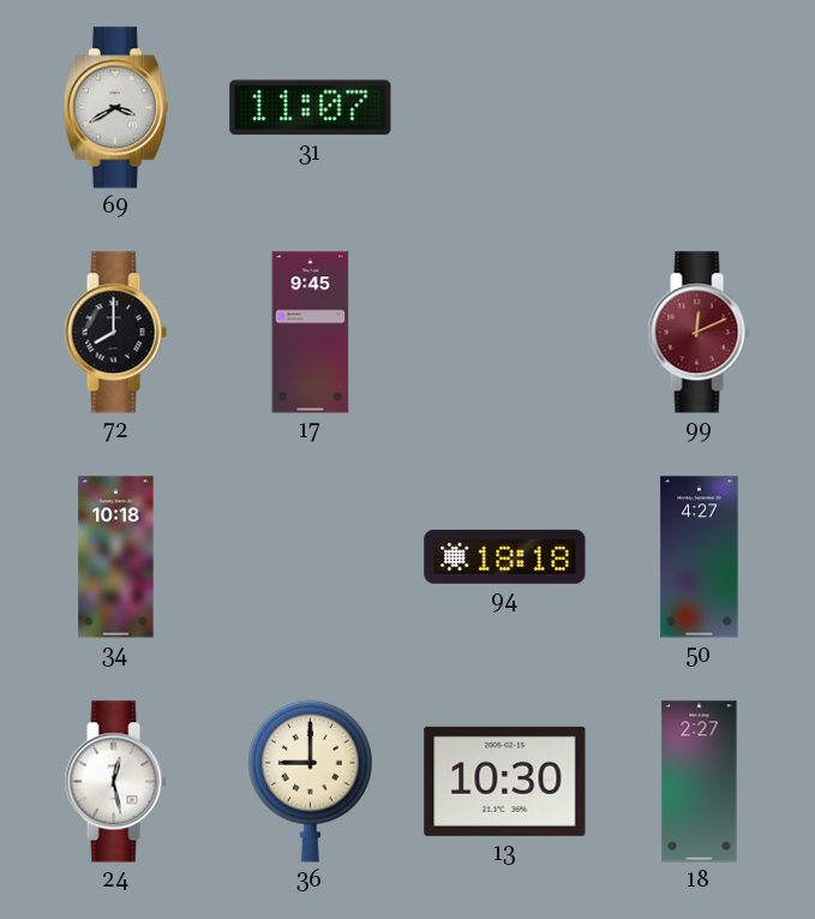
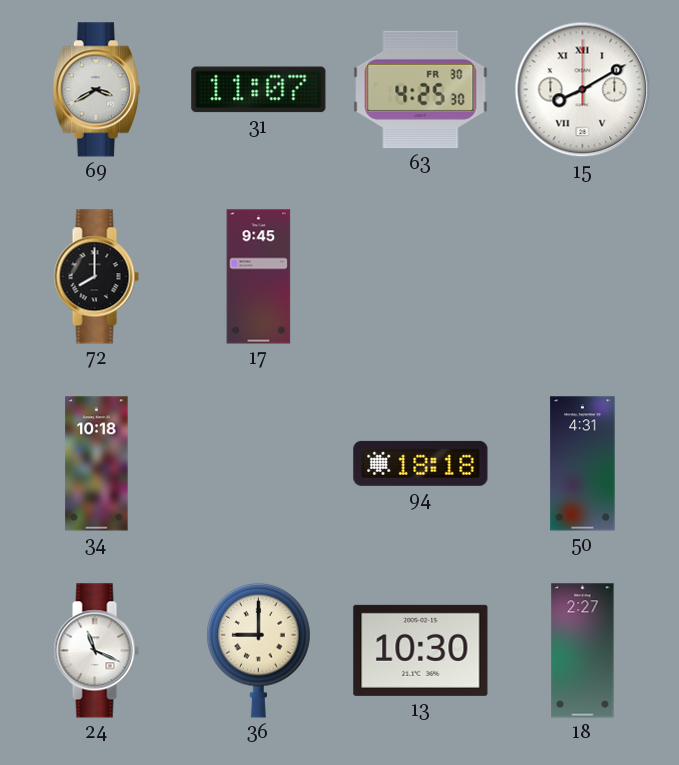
63: none -> 4:25
15: none -> 8:10
99: 12:11 -> none
50: 4:27 -> 4:31
24: 12:28 -> 11:19
